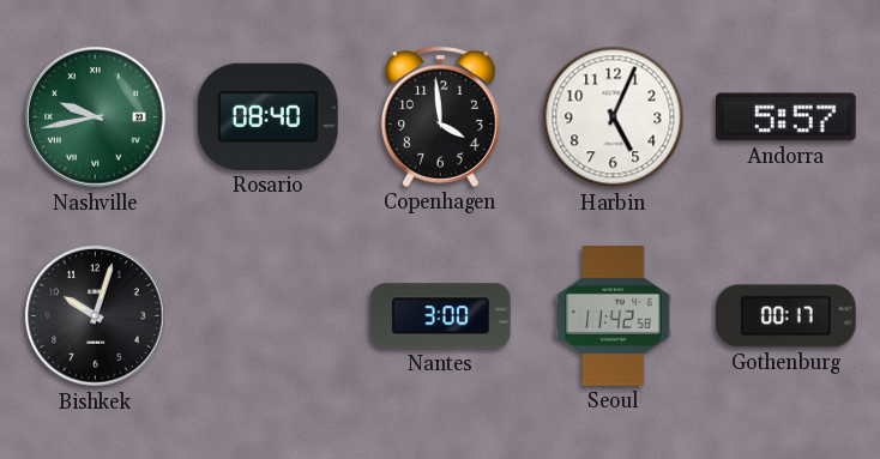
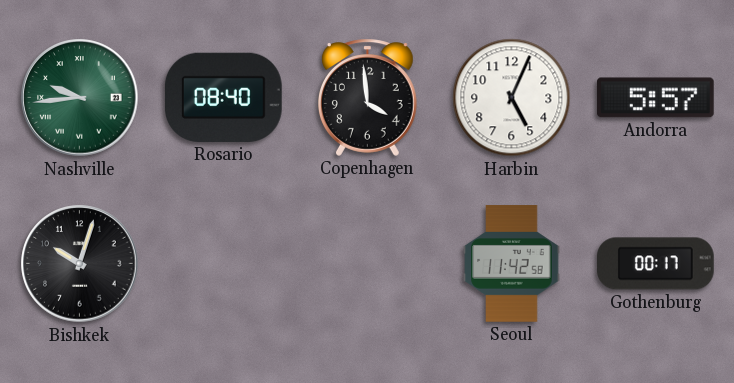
Nashville: 9:43 -> 9:44
Nantes: 3:00 -> none
